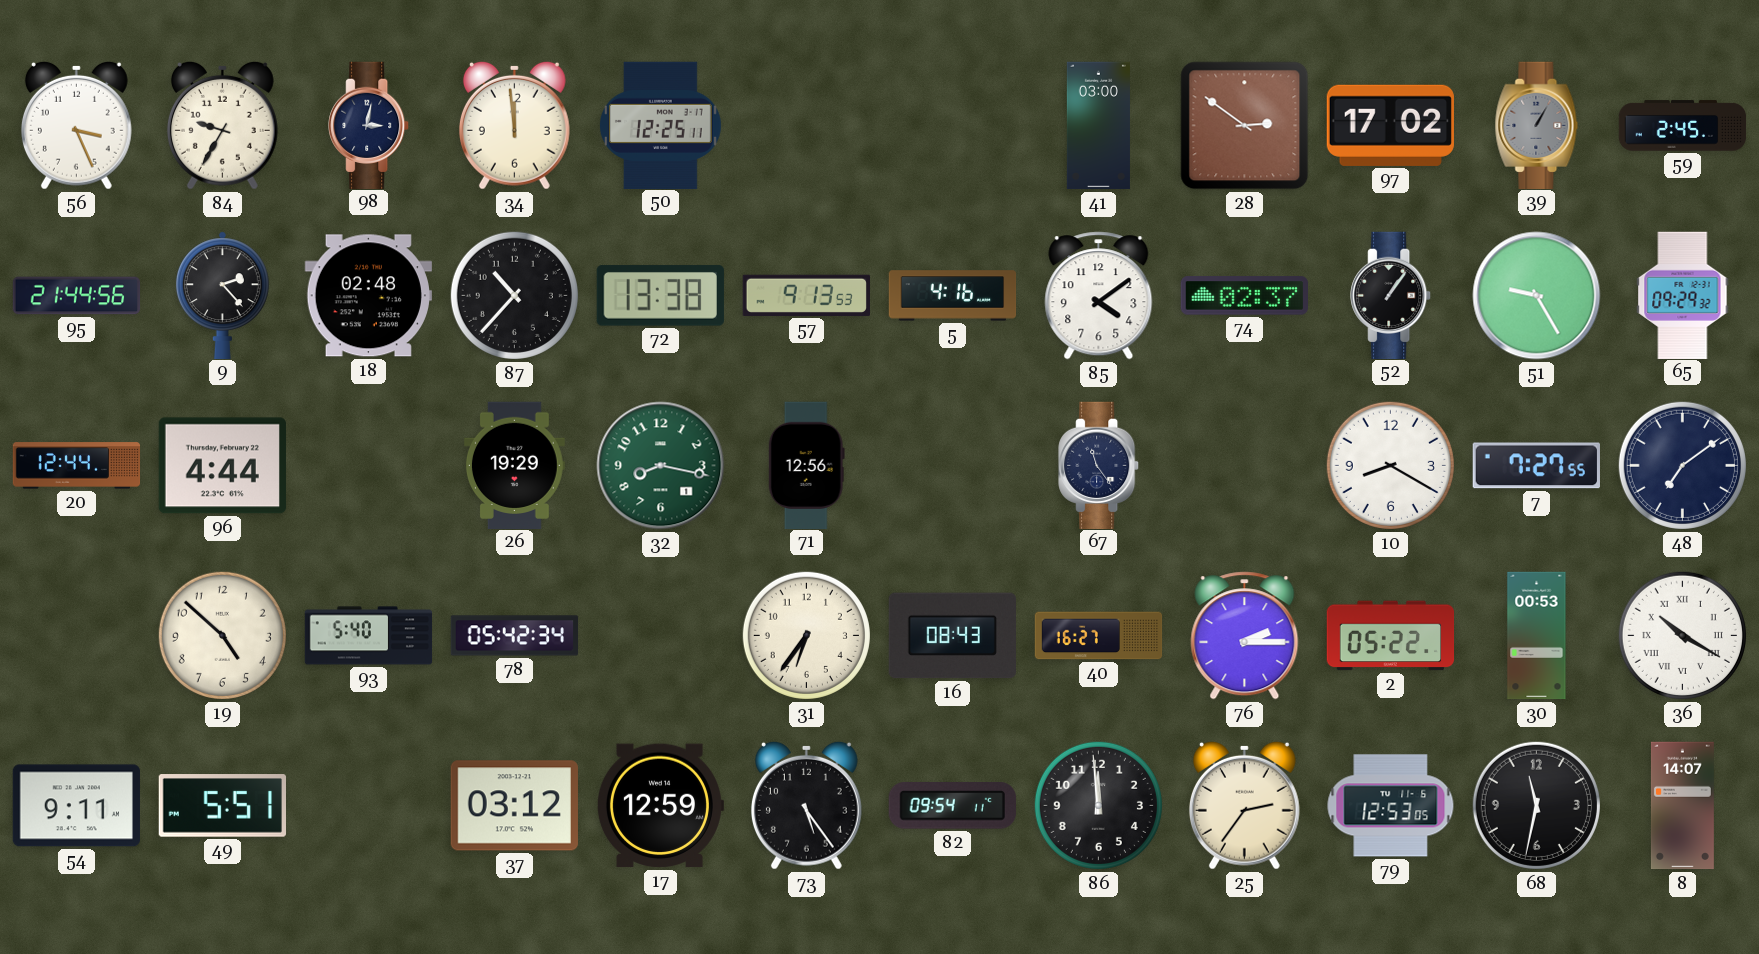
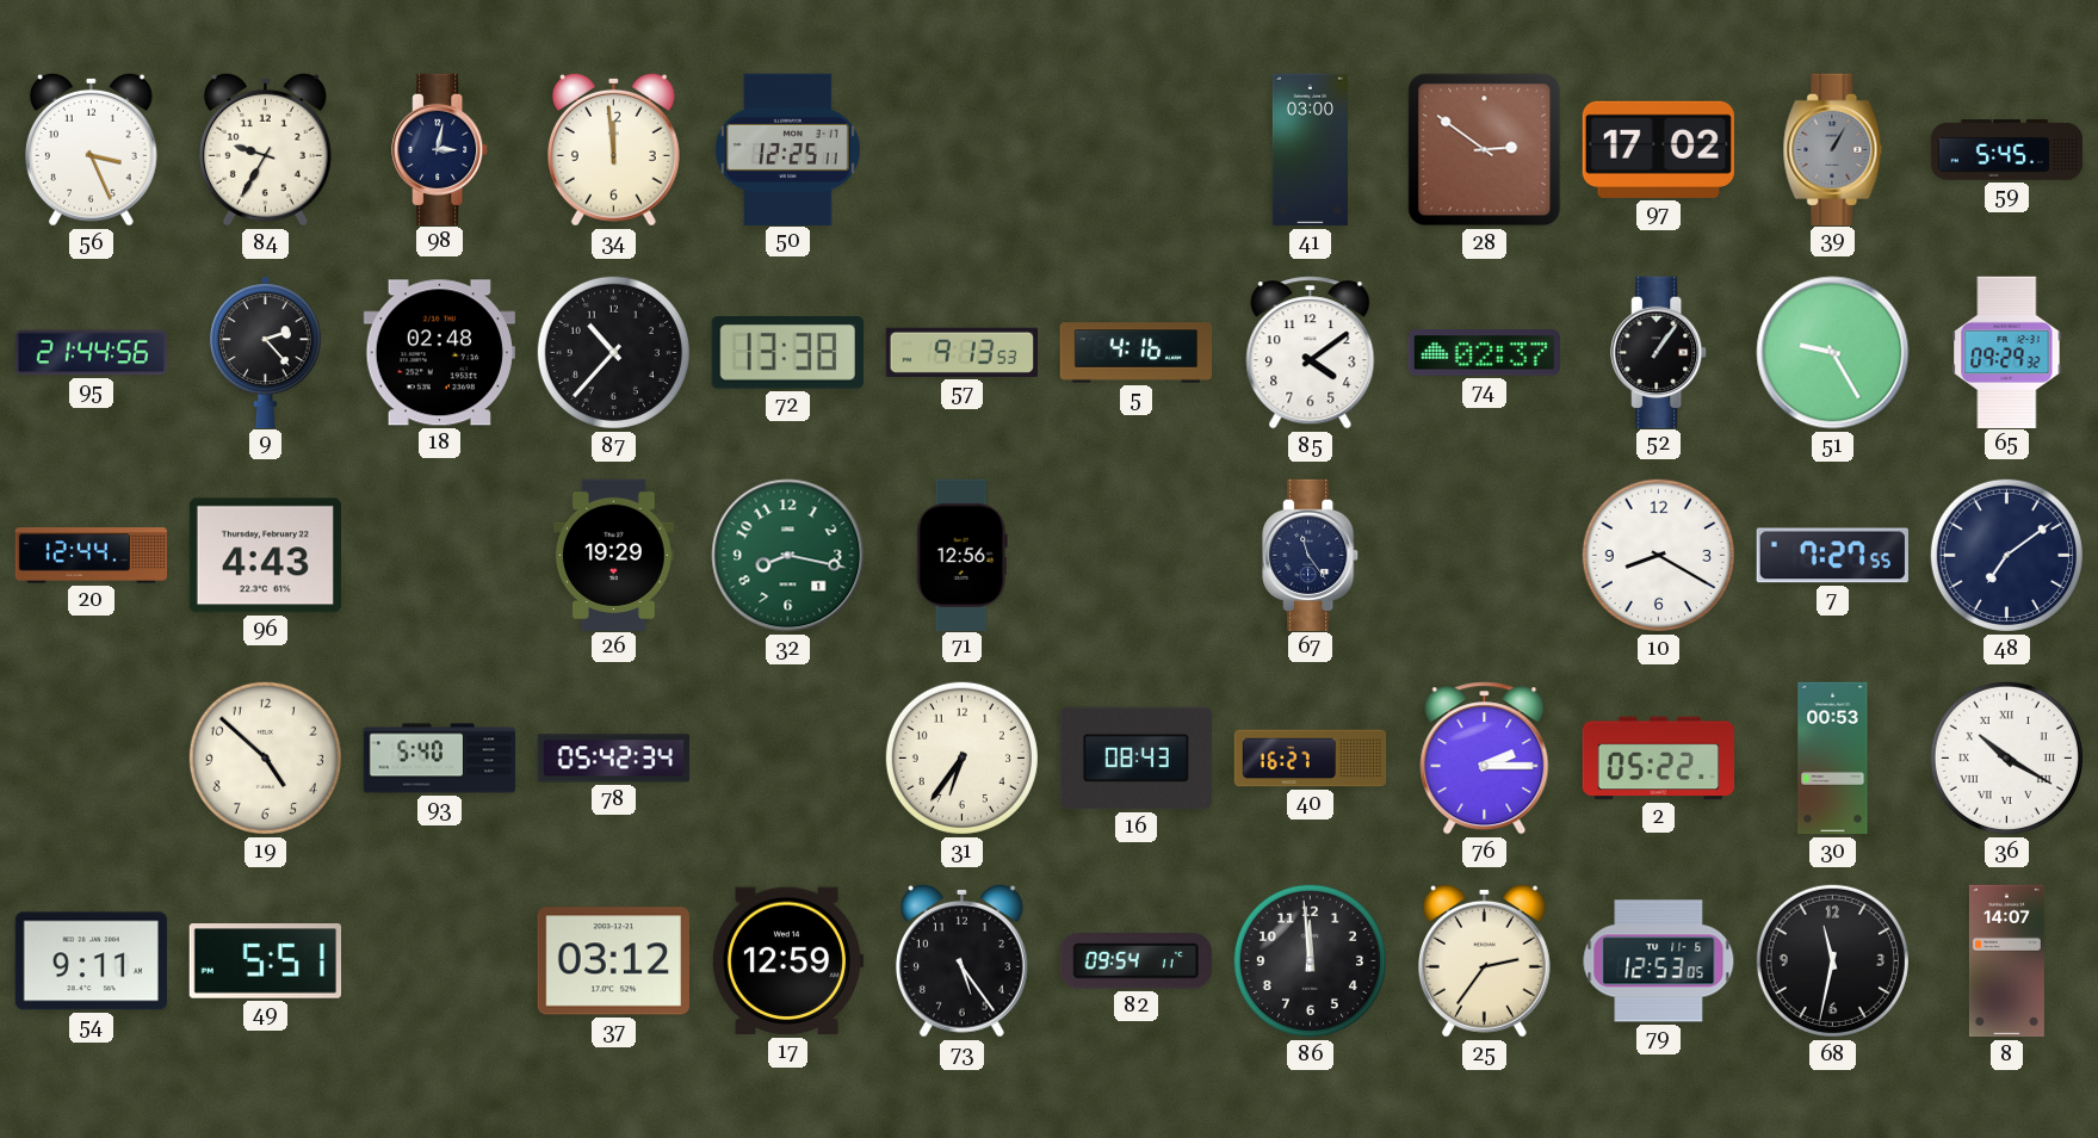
59: 2:45 -> 5:45
96: 4:44 -> 4:43
